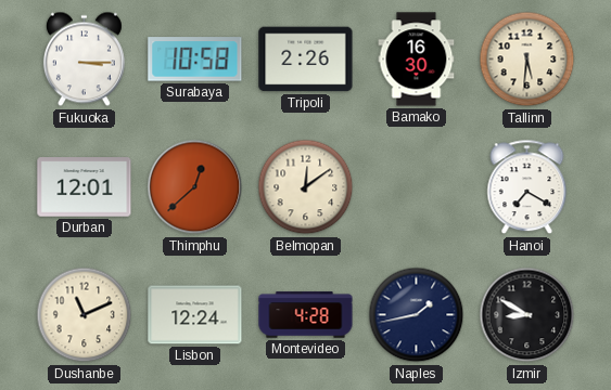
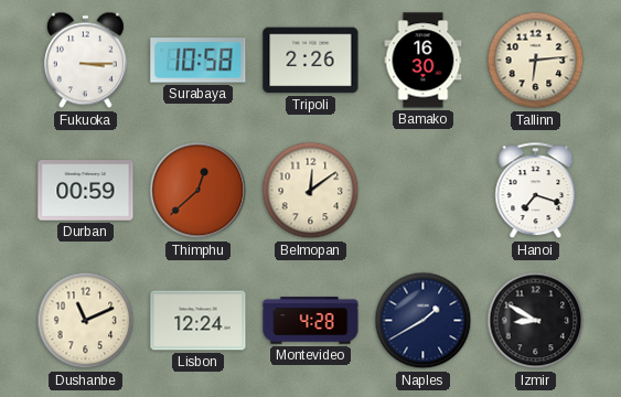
Tallinn: 5:31 -> 6:14
Durban: 12:01 -> 00:59
Hanoi: 7:20 -> 7:18
Naples: 1:43 -> 1:40
